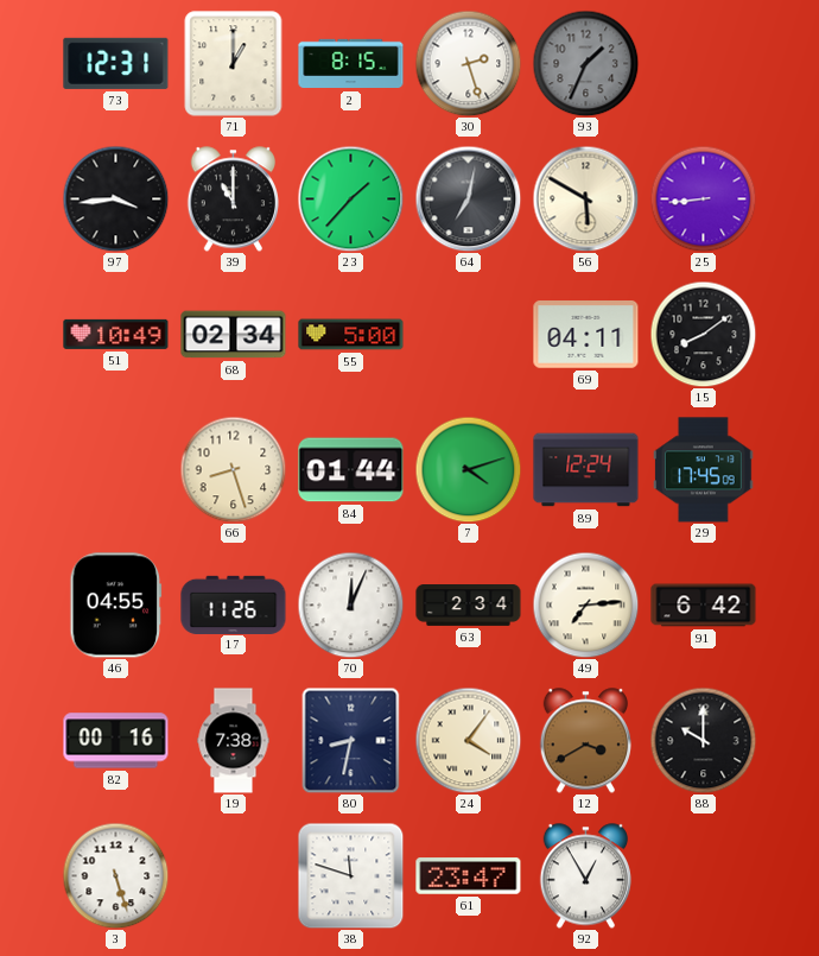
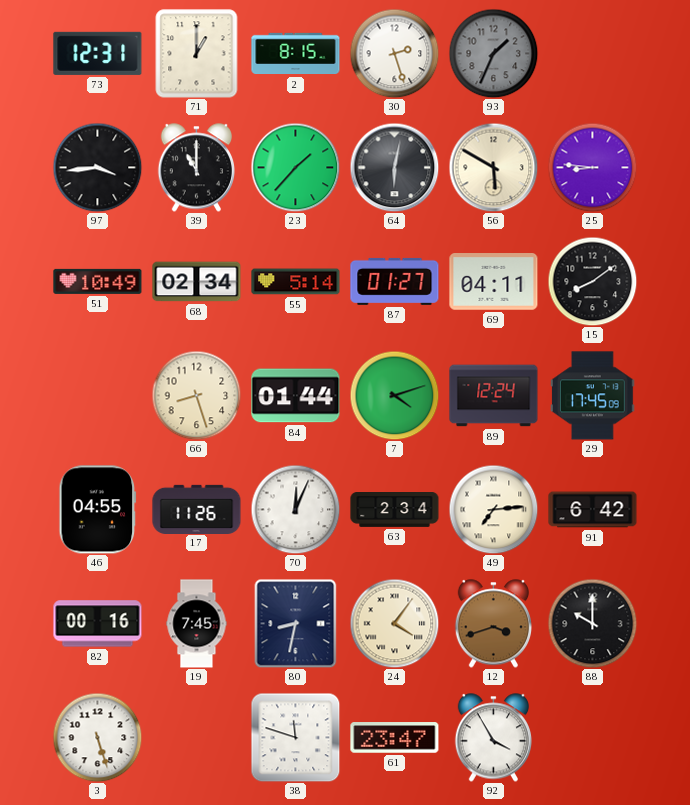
64: 7:02 -> 6:02
25: 8:44 -> 8:46
55: 5:00 -> 5:14
87: none -> 01:27
19: 7:38 -> 7:45
12: 3:40 -> 3:42
92: 12:55 -> 3:55
